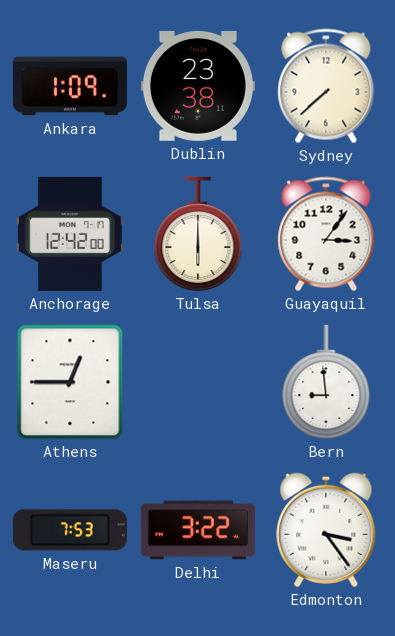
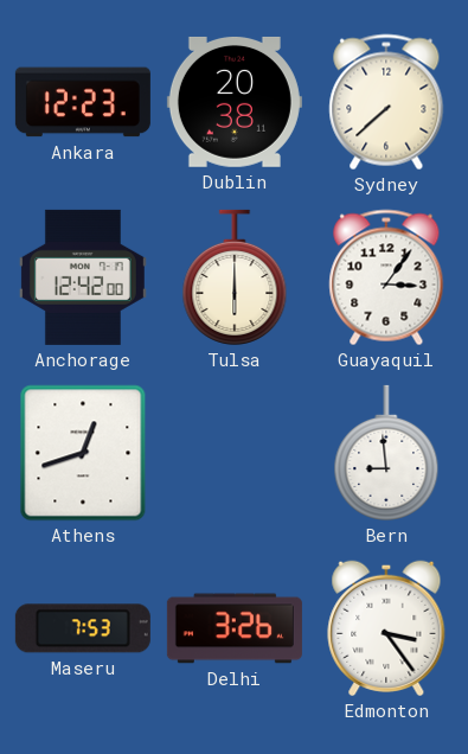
Ankara: 1:09 -> 12:23
Dublin: 23:38 -> 20:38
Athens: 12:45 -> 12:42
Delhi: 3:22 -> 3:26
